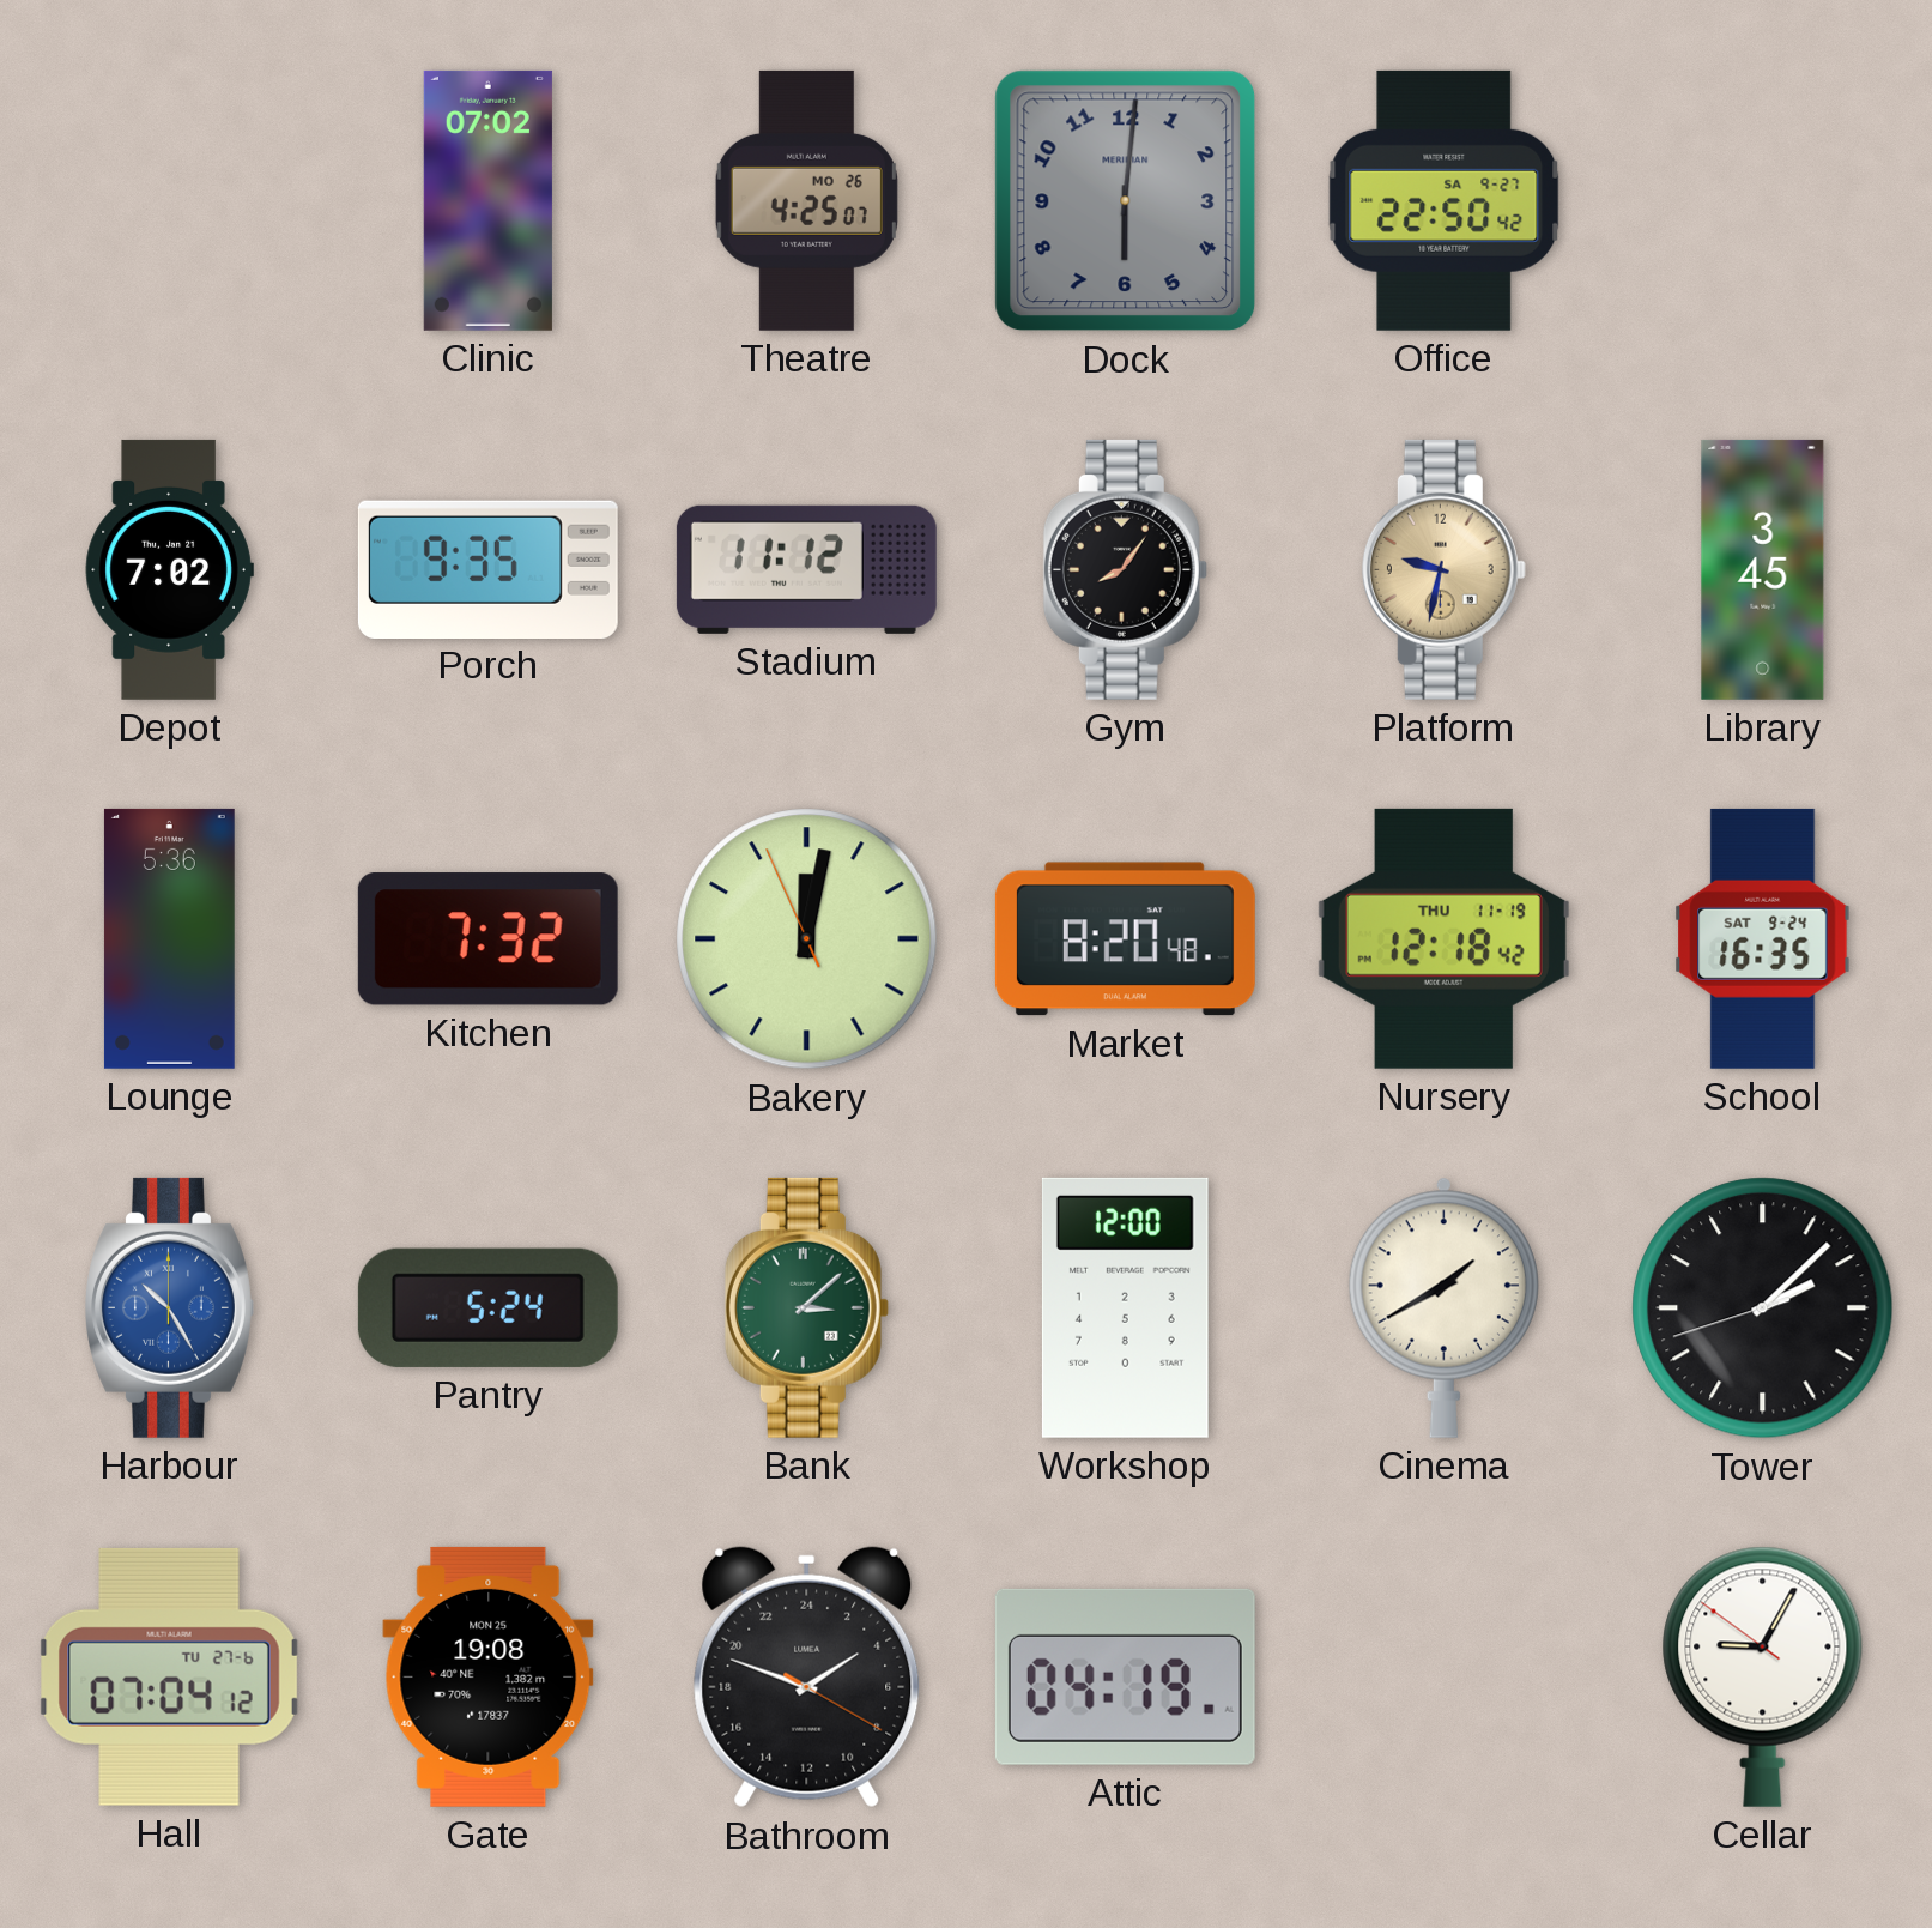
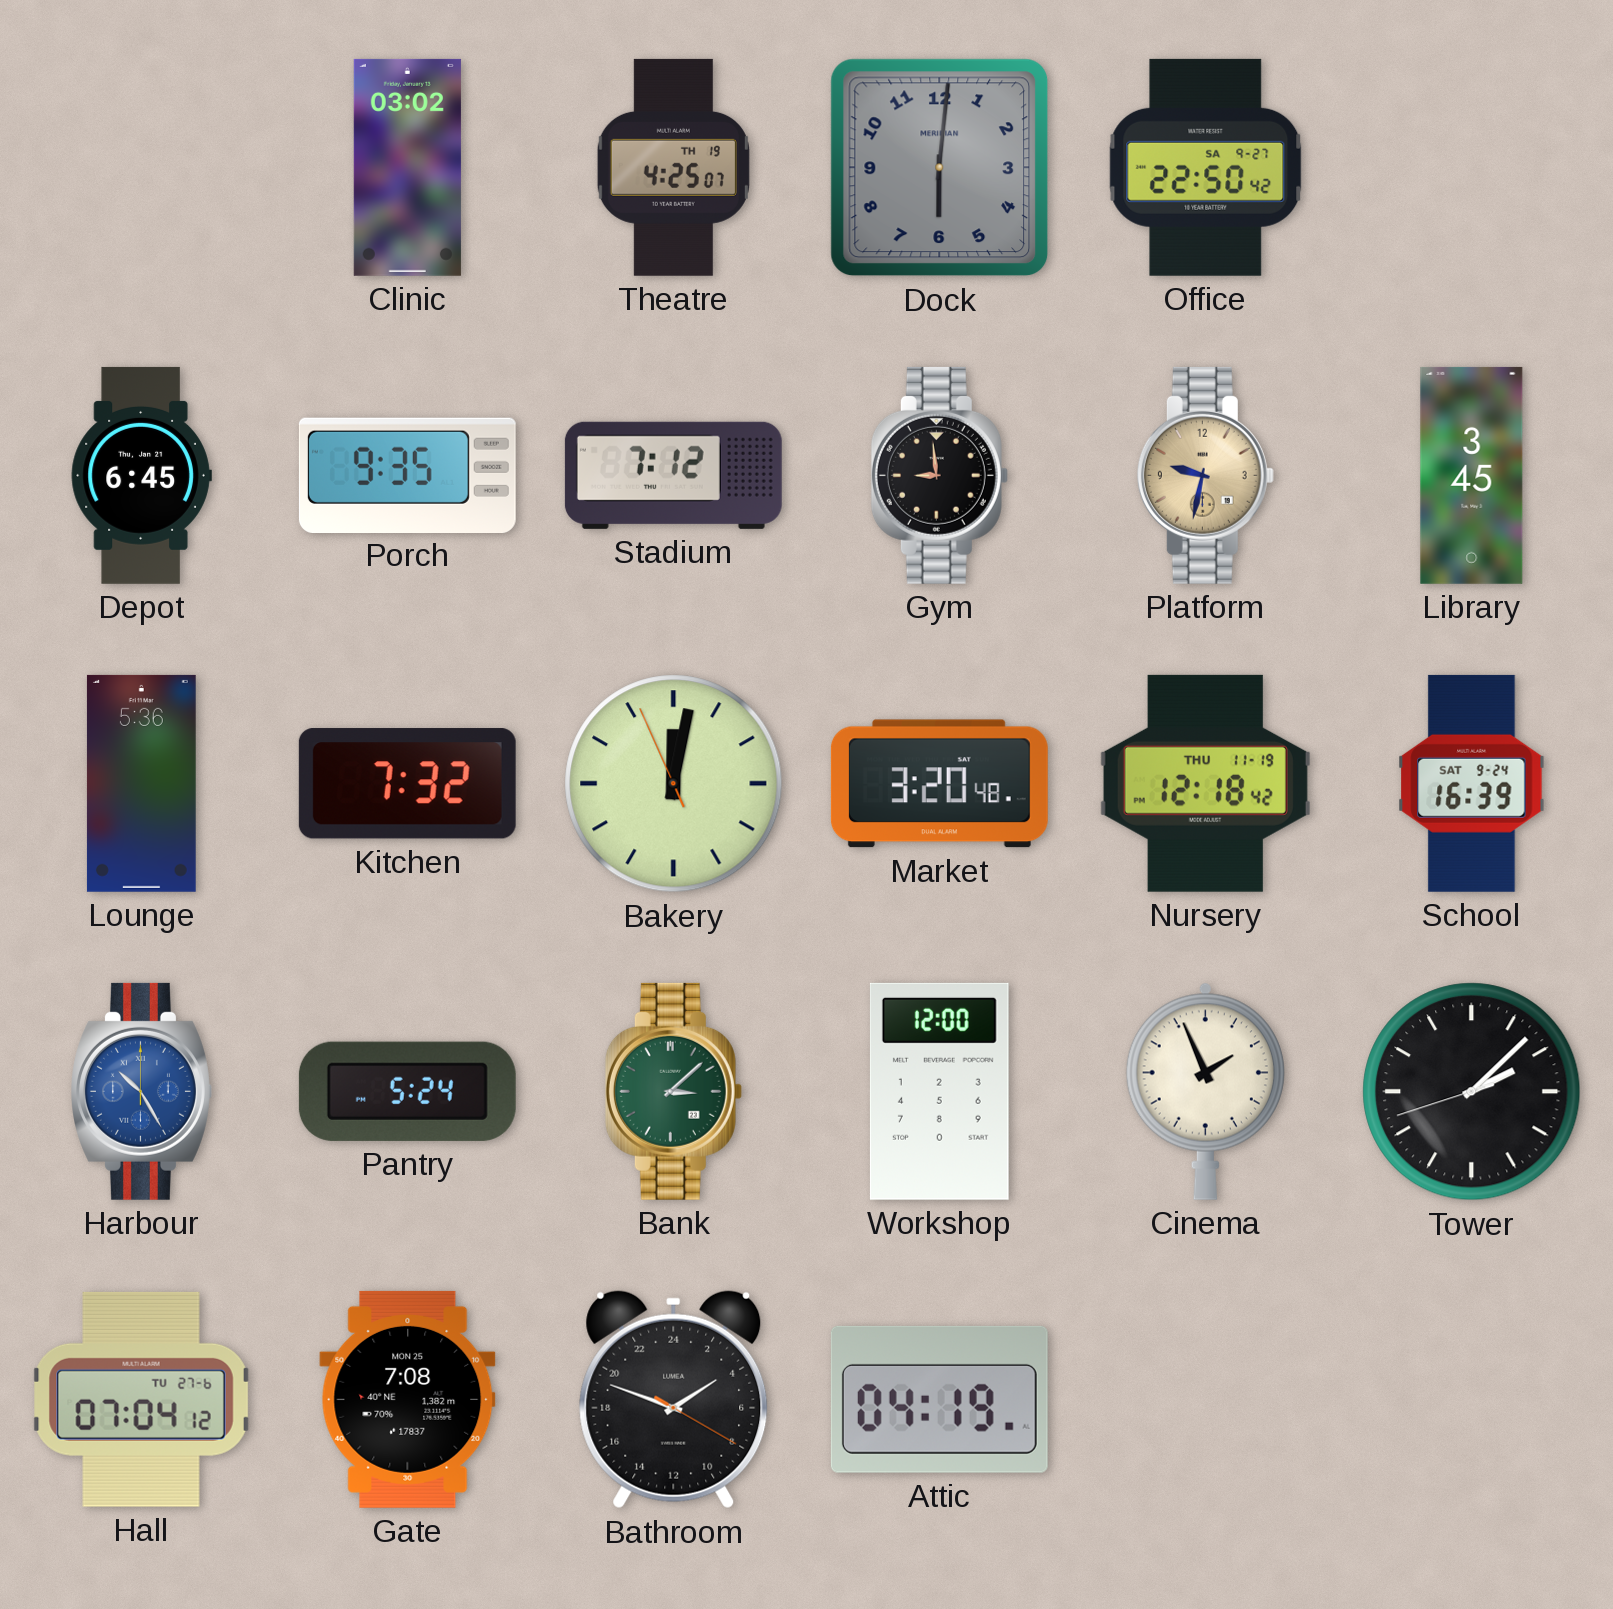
Clinic: 07:02 -> 03:02
Theatre date: MO 26 -> TH 19
Depot: 7:02 -> 6:45
Stadium: 11:12 -> 7:12
Gym: 8:06 -> 8:59
Market: 8:20 -> 3:20
School: 16:35 -> 16:39
Cinema: 1:40 -> 1:56
Gate: 19:08 -> 7:08
Cellar: 9:04 -> none
